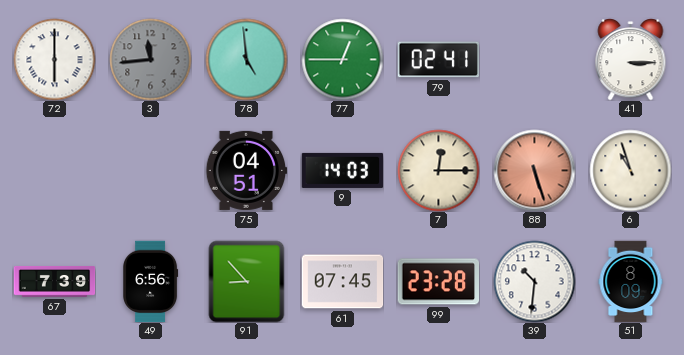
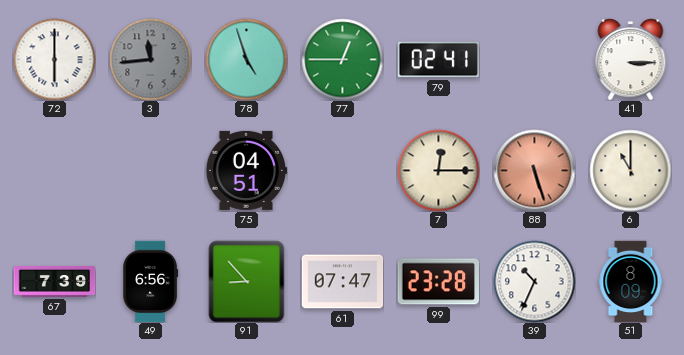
78: 4:59 -> 4:57
9: 14:03 -> none
6: 10:57 -> 11:00
61: 07:45 -> 07:47
39: 10:31 -> 10:34
